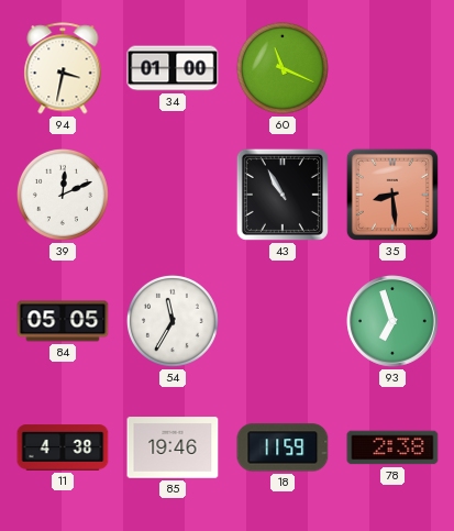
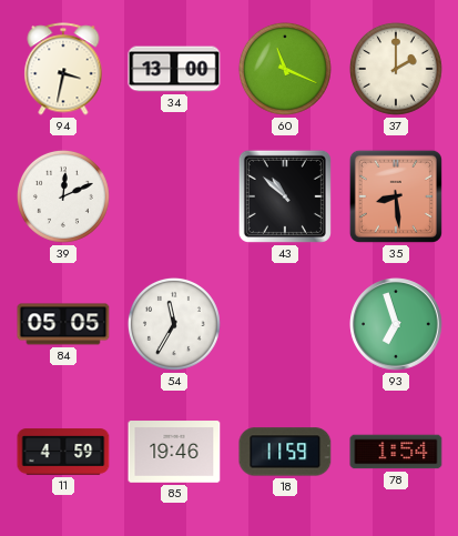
34: 01:00 -> 13:00
37: none -> 2:00
43: 10:55 -> 10:52
11: 4:38 -> 4:59
78: 2:38 -> 1:54
